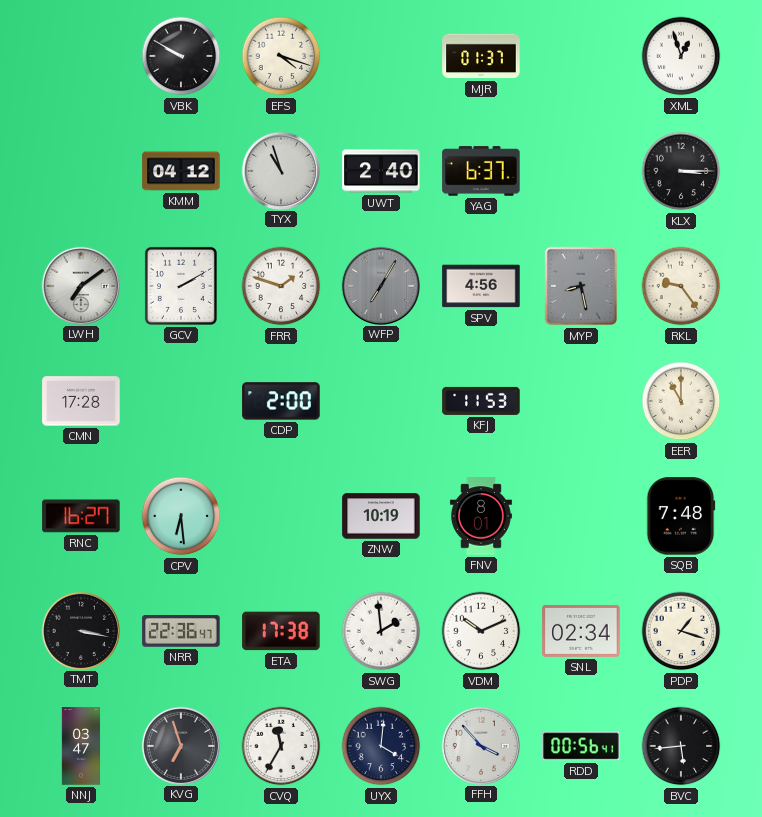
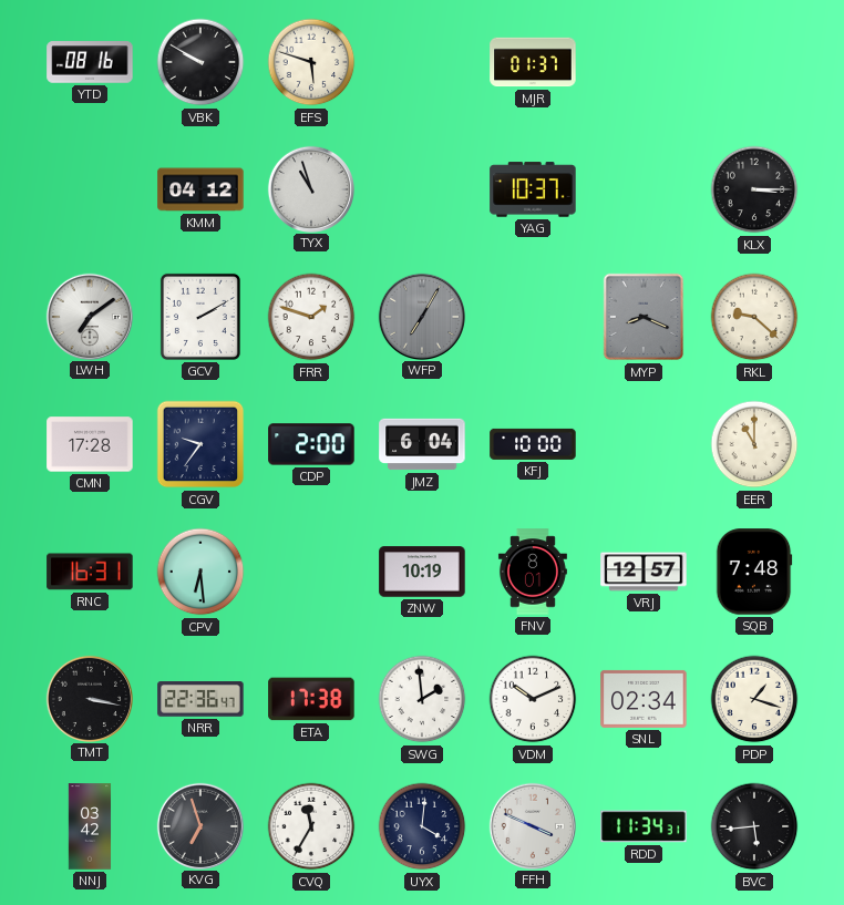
YTD: none -> 08:16
EFS: 4:18 -> 5:48
XML: 12:57 -> none
UWT: 2:40 -> none
YAG: 6:37 -> 10:37
SPV: 4:56 -> none
MYP: 8:28 -> 8:19
RKL: 9:24 -> 9:22
CGV: none -> 9:36
JMZ: none -> 6:04
KFJ: 11:53 -> 10:00
RNC: 16:27 -> 16:31
VRJ: none -> 12:57
NNJ: 03:47 -> 03:42
FFH: 3:53 -> 3:49
RDD: 00:56 -> 11:34
